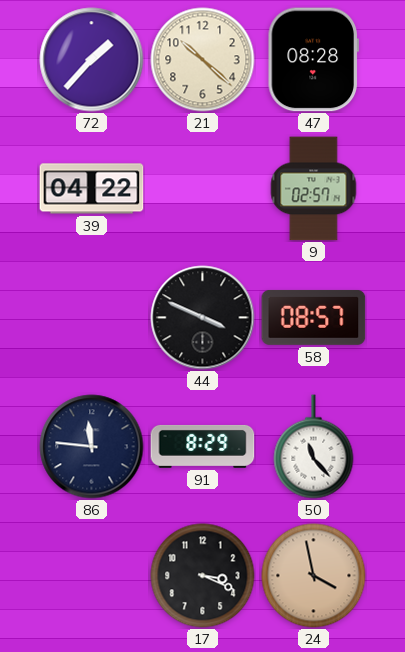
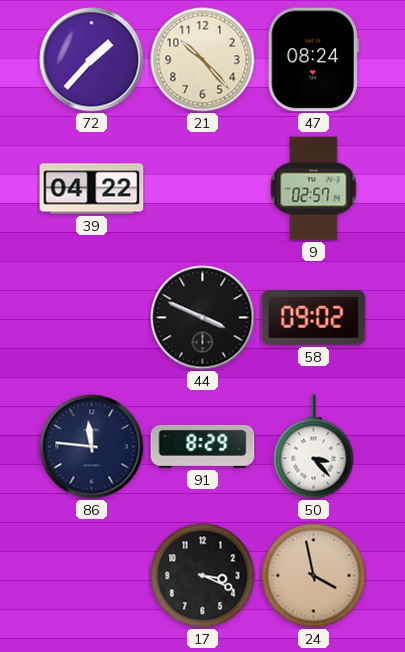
21: 10:22 -> 10:23
47: 08:28 -> 08:24
58: 08:57 -> 09:02
50: 11:23 -> 3:23
